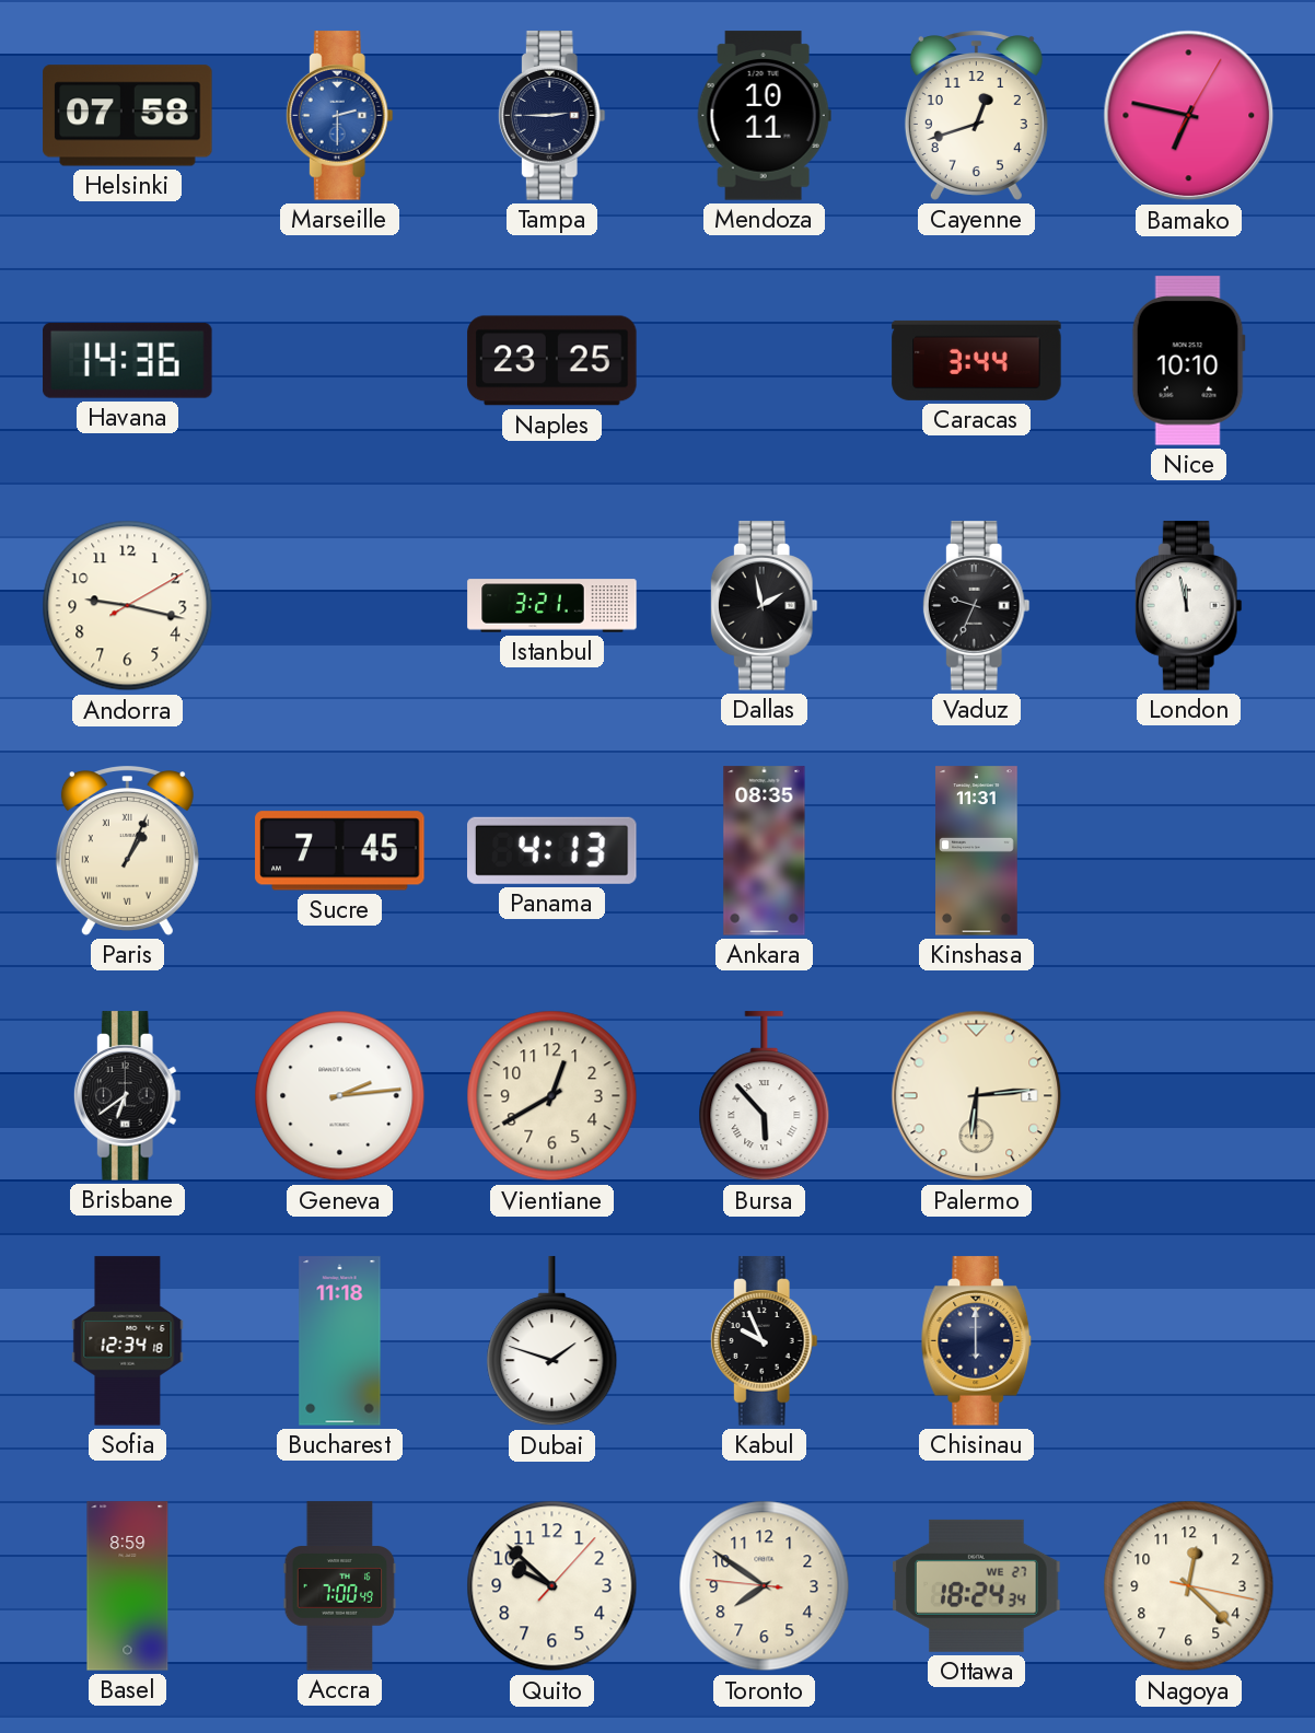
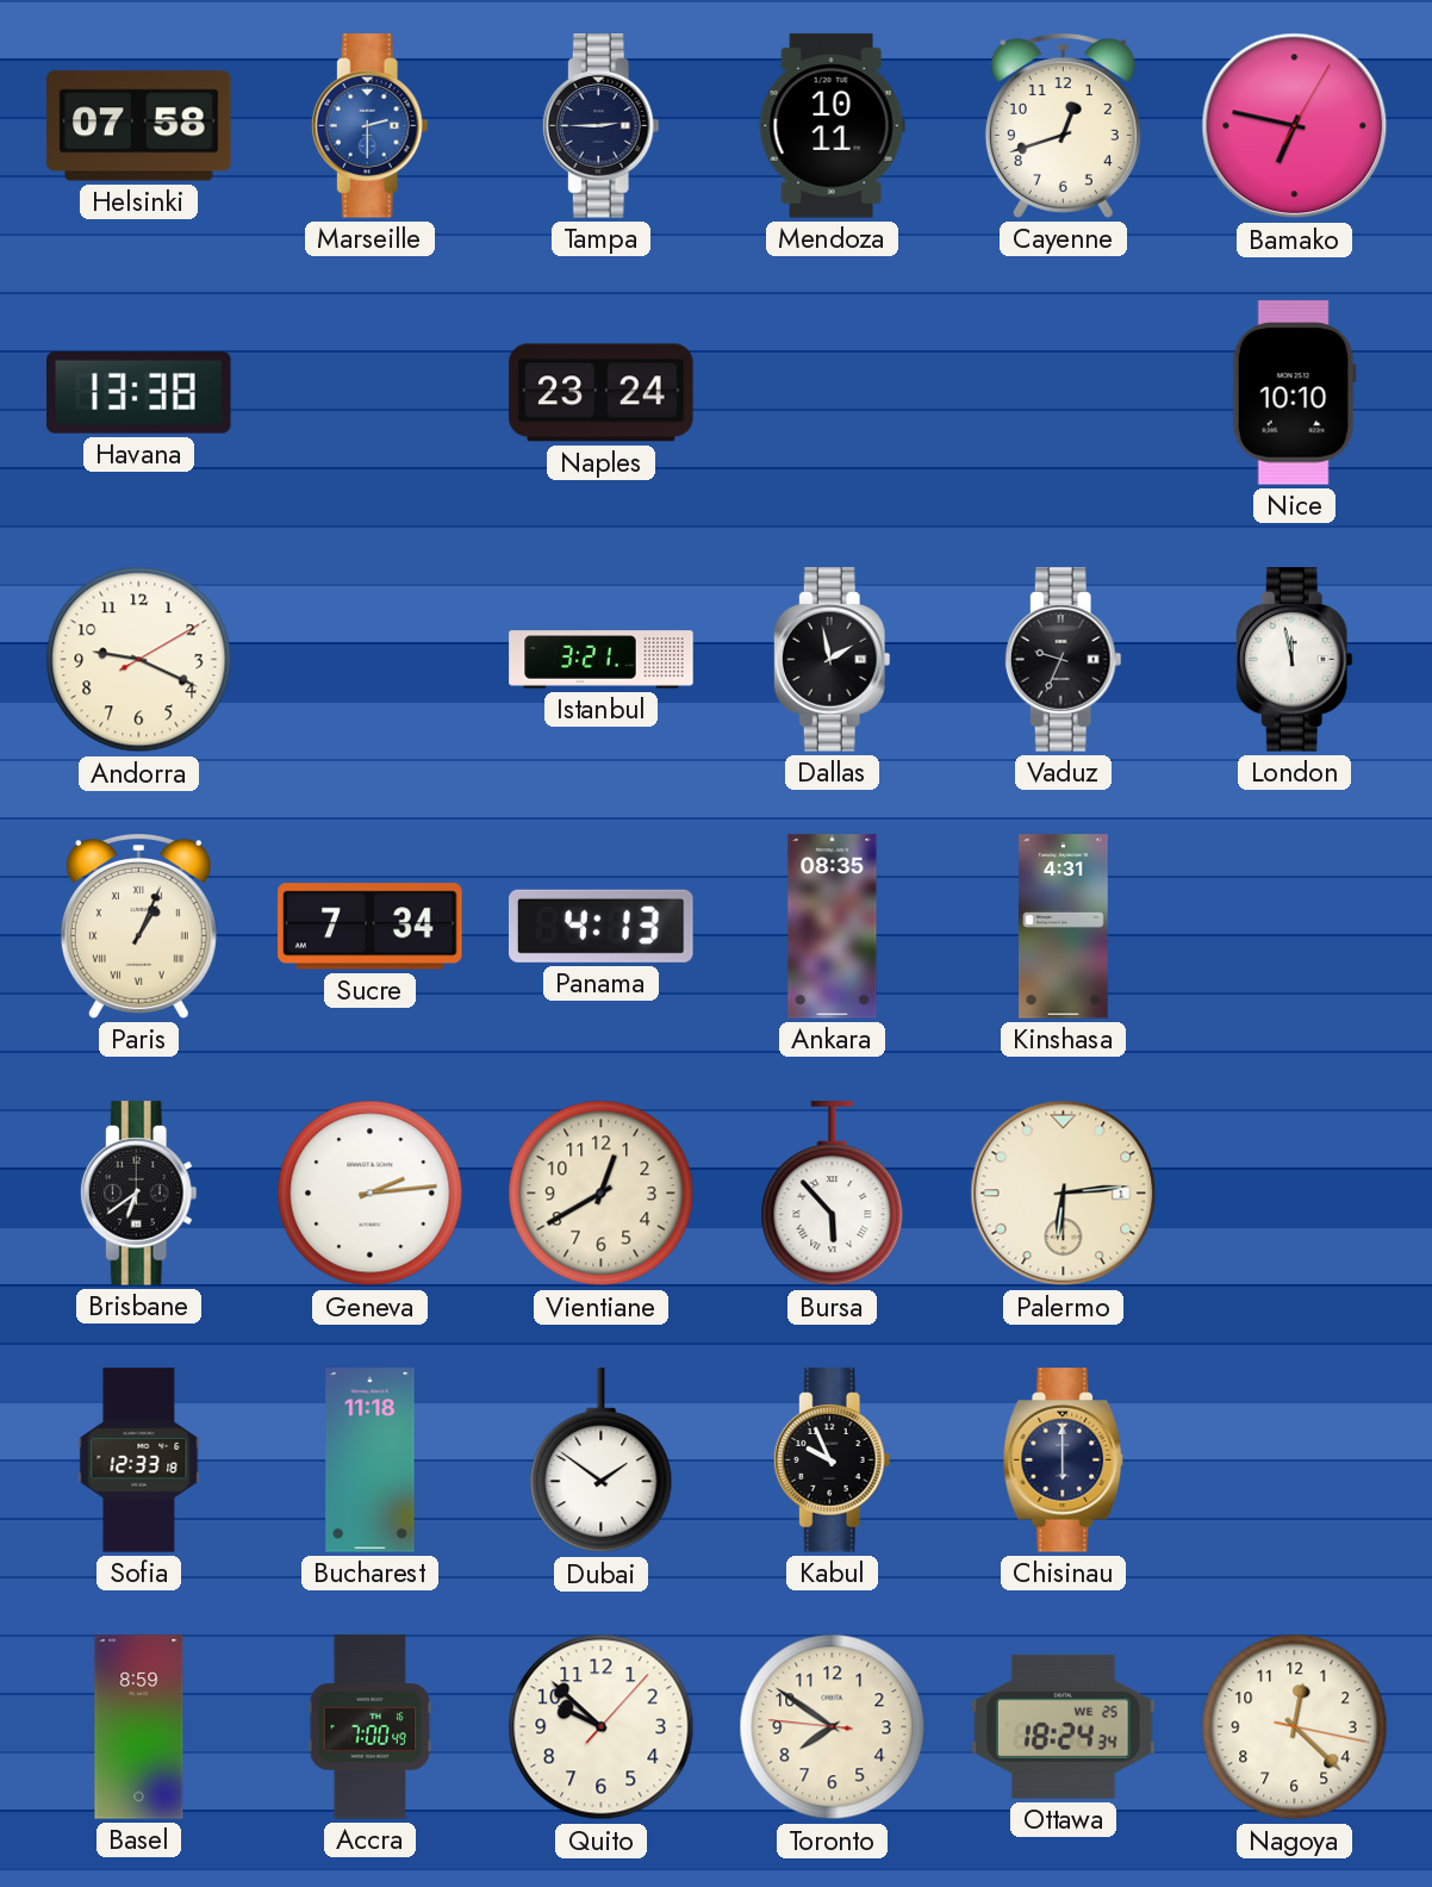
Havana: 14:36 -> 13:38
Naples: 23:25 -> 23:24
Caracas: 3:44 -> none
Andorra: 9:17 -> 9:19
Sucre: 7:45 -> 7:34
Kinshasa: 11:31 -> 4:31
Sofia: 12:34 -> 12:33
Dubai: 1:48 -> 1:51
Ottawa date: WE 27 -> WE 25
